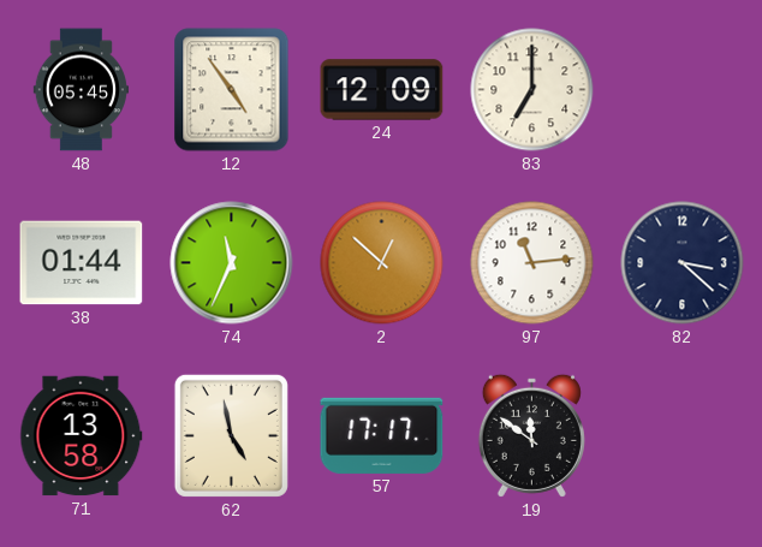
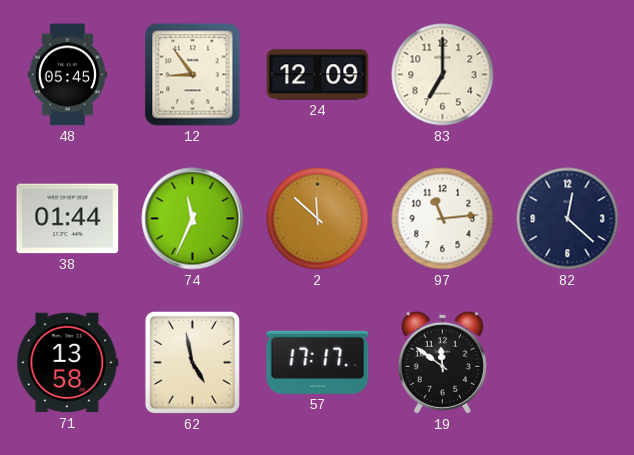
12: 4:54 -> 8:54
2: 12:52 -> 11:52
82: 3:22 -> 12:22
